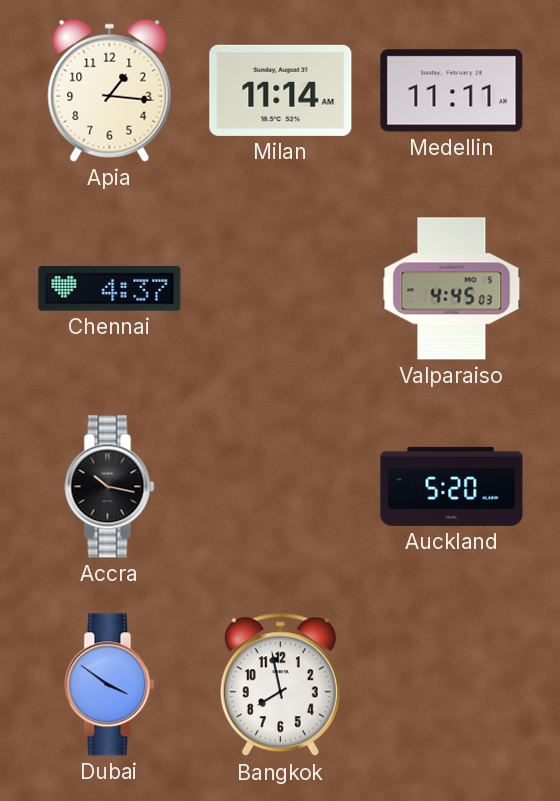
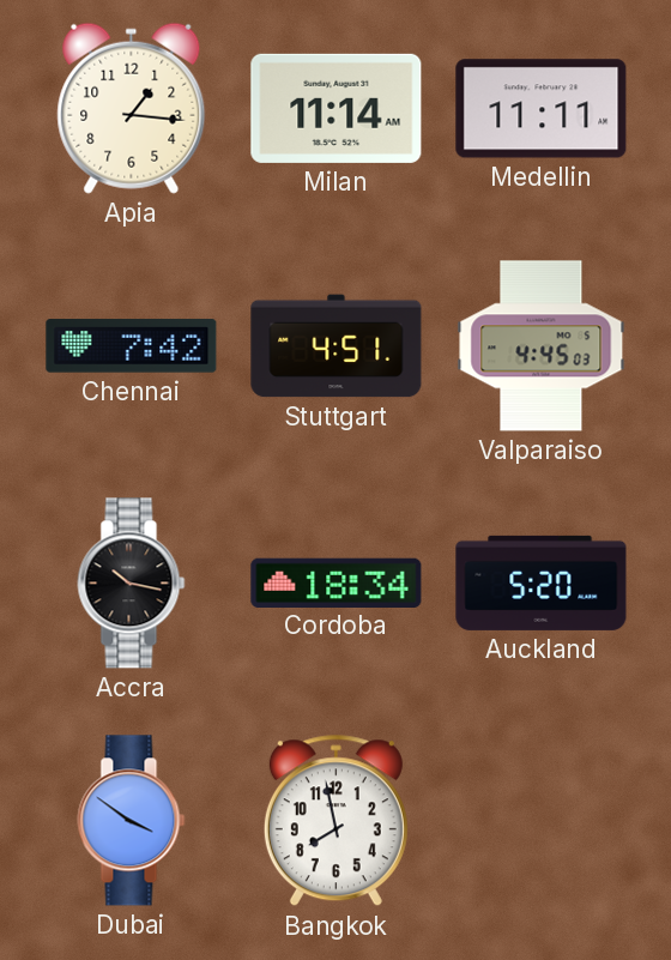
Chennai: 4:37 -> 7:42
Stuttgart: none -> 4:51
Cordoba: none -> 18:34
